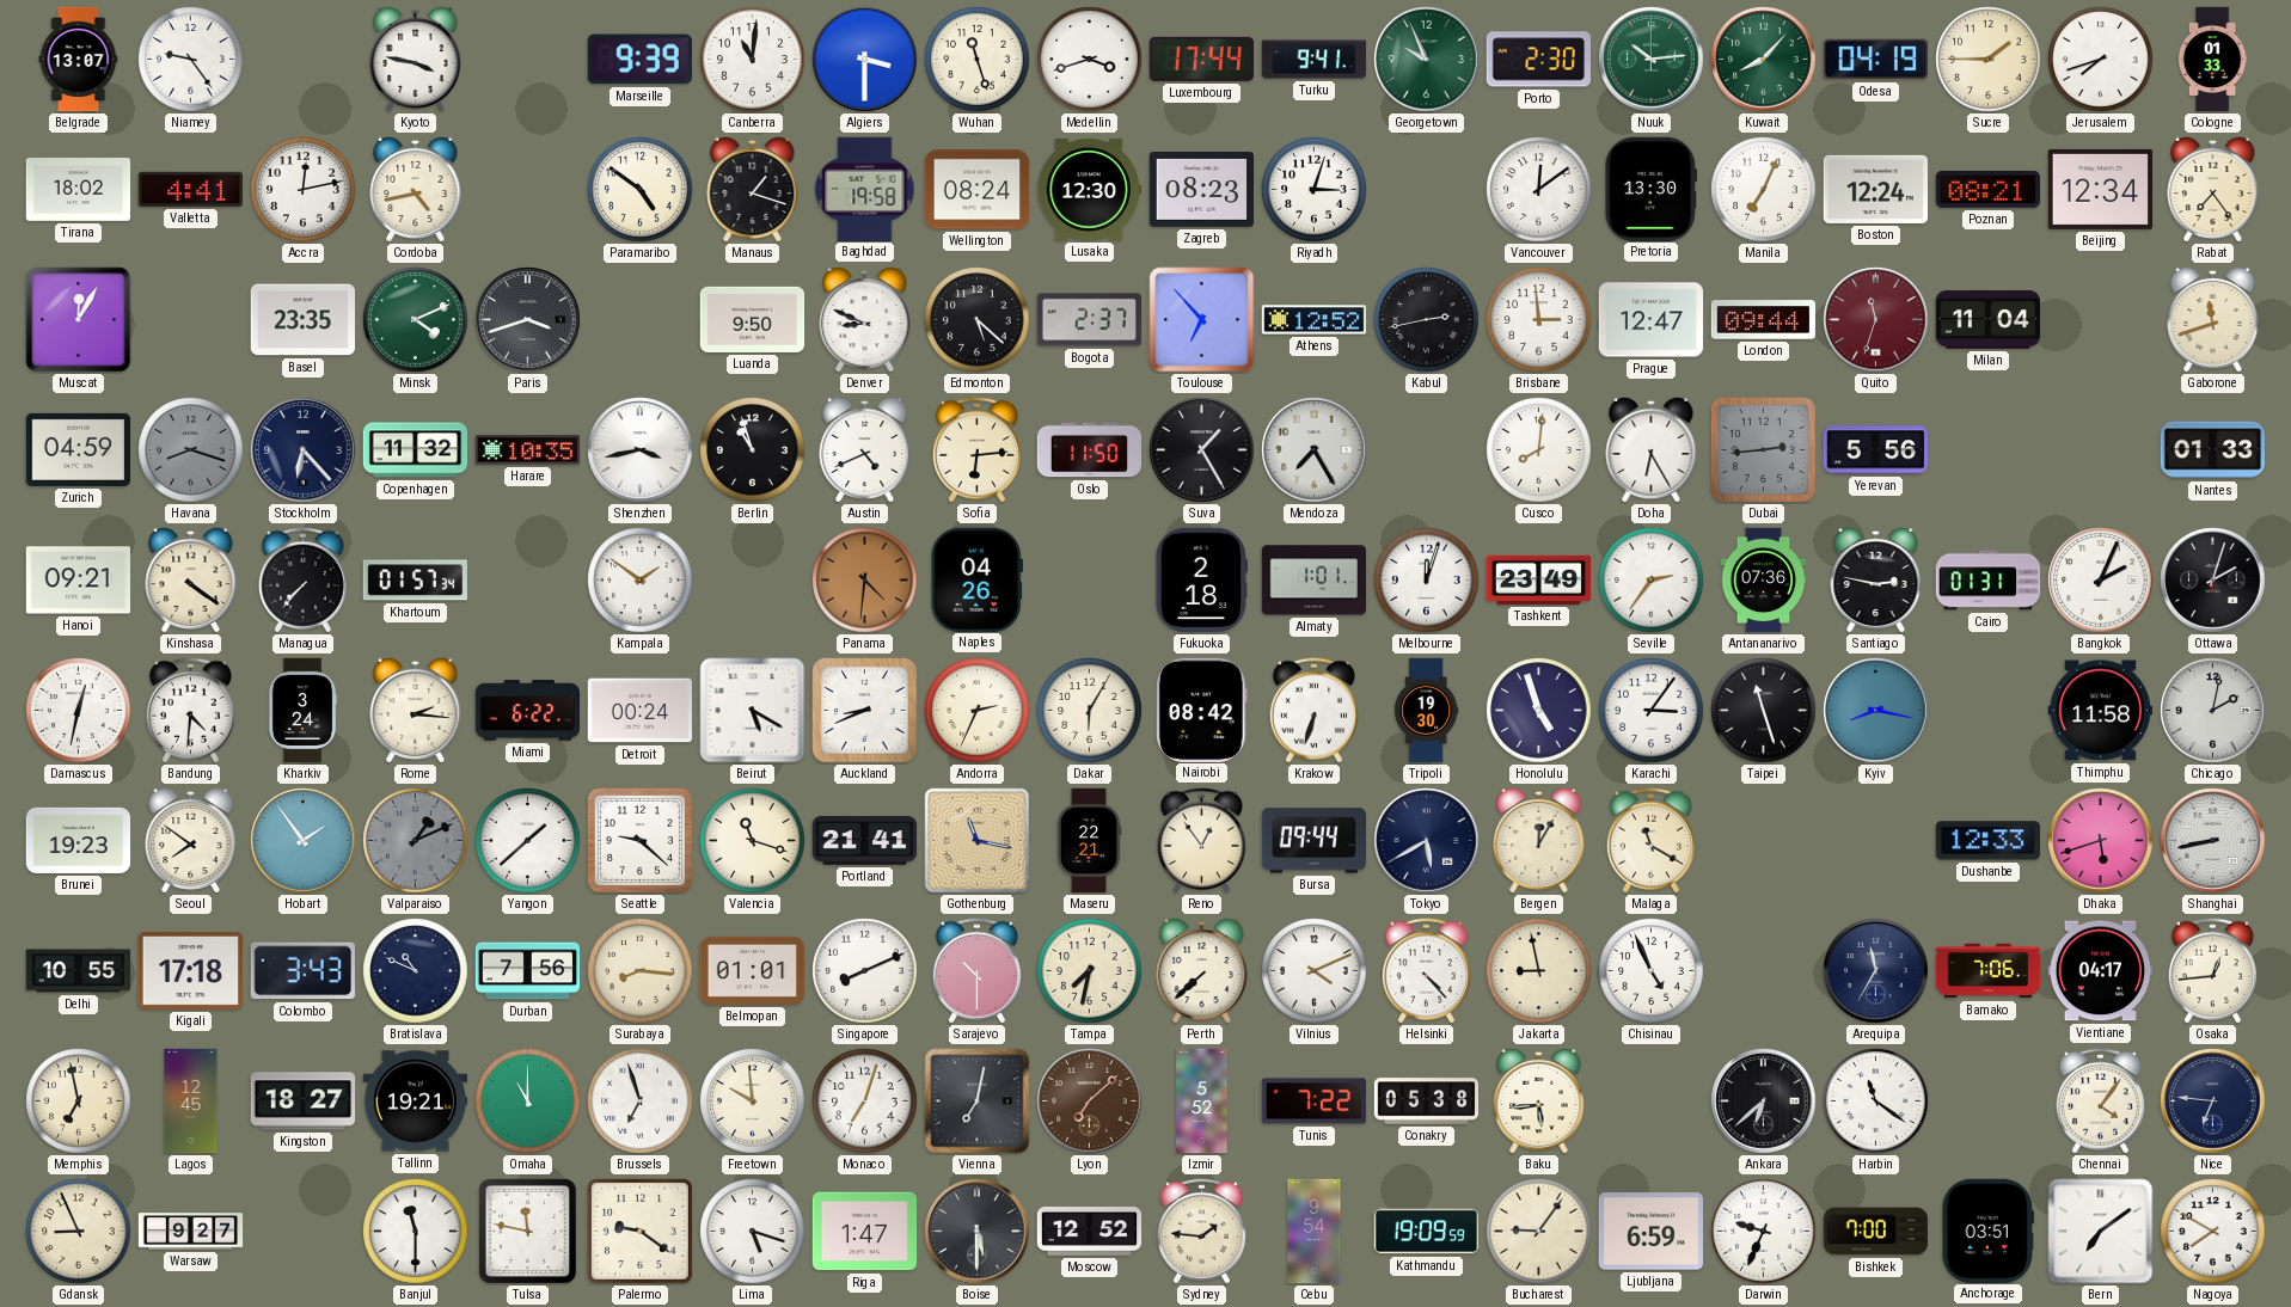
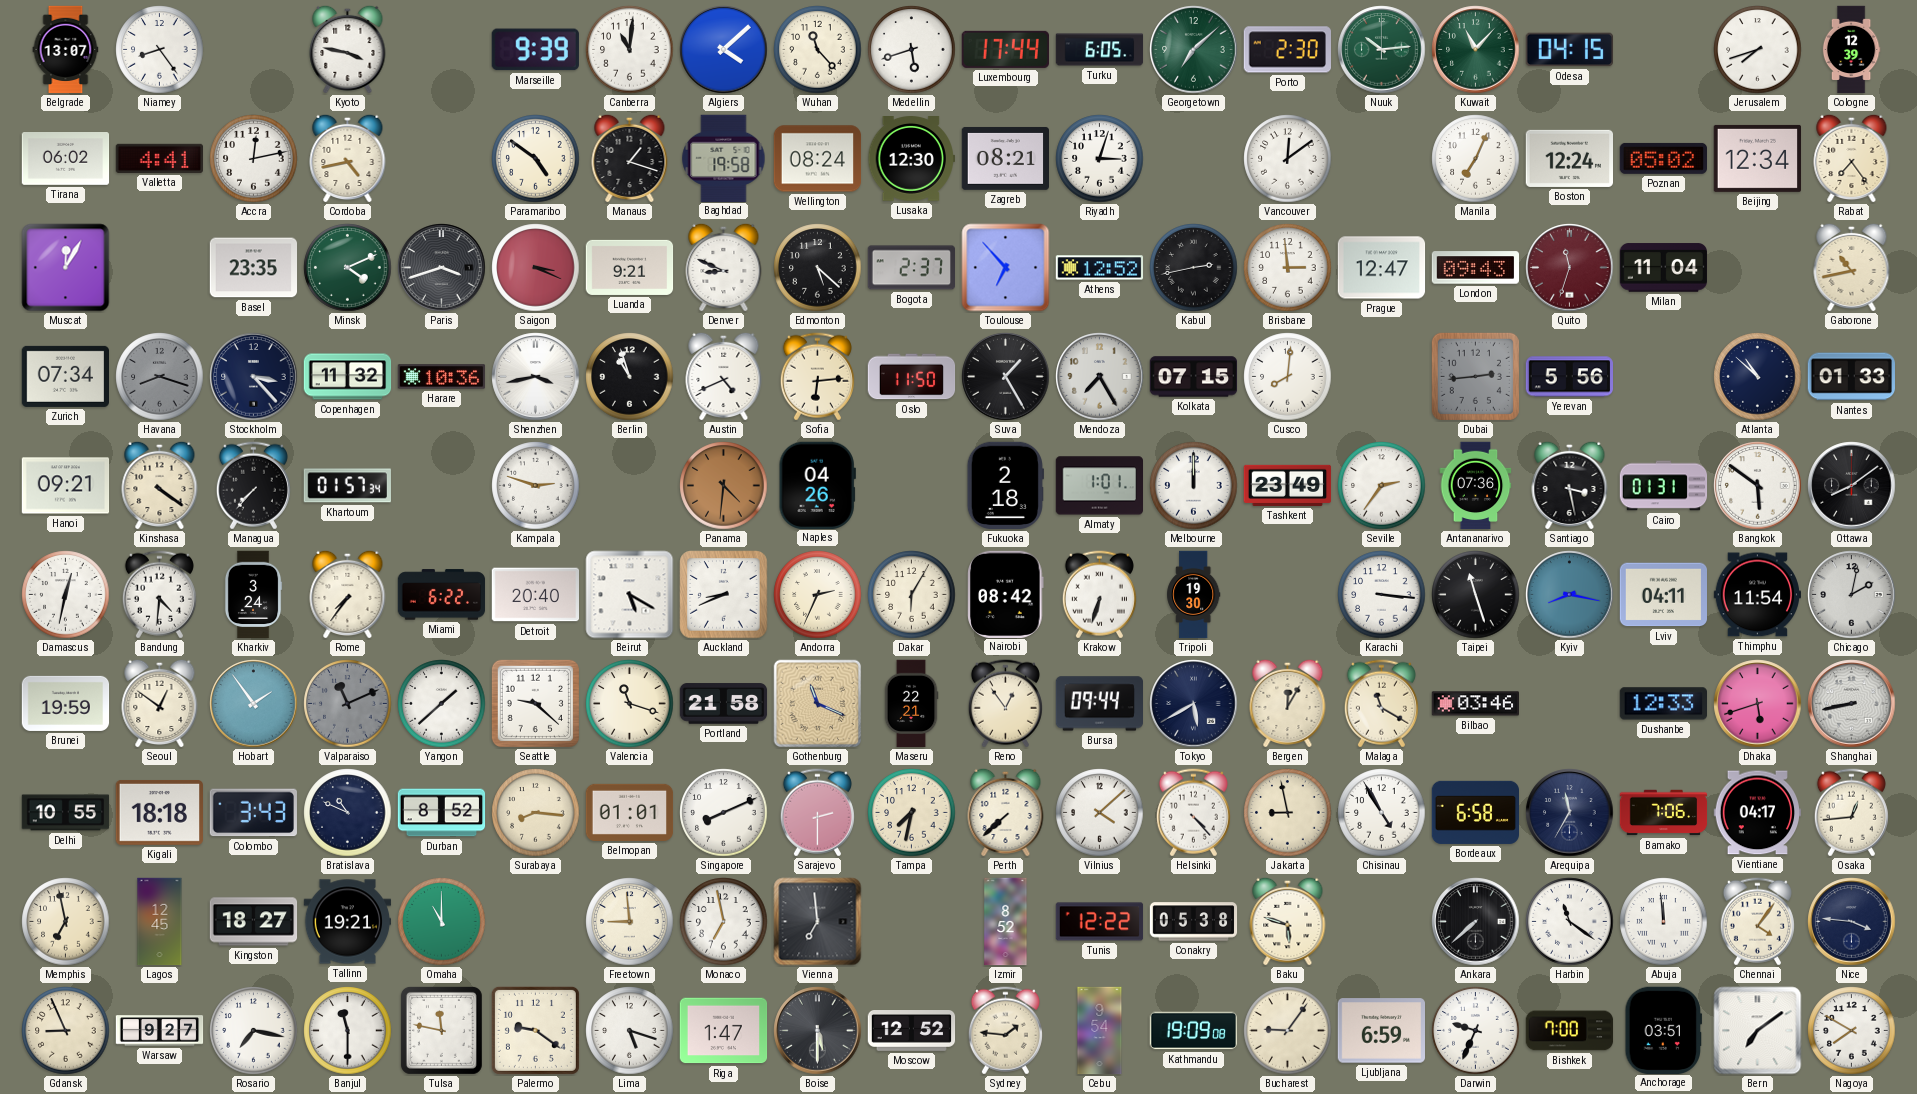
Niamey: 9:24 -> 8:24
Algiers: 3:30 -> 4:08
Wuhan: 11:27 -> 11:23
Medellin: 3:42 -> 5:42
Turku: 9:41 -> 6:05
Georgetown: 9:56 -> 7:08
Kuwait: 8:07 -> 11:07
Odesa: 04:19 -> 04:15
Sucre: 1:45 -> none
Cologne: 01:33 -> 12:39
Tirana: 18:02 -> 06:02
Zagreb: 08:23 -> 08:21
Pretoria: 13:30 -> none
Poznan: 08:21 -> 05:02
Saigon: none -> 3:19
Luanda: 9:50 -> 9:21
London: 09:44 -> 09:43
Gaborone: 11:42 -> 10:43
Zurich: 04:59 -> 07:34
Stockholm: 6:23 -> 3:23
Harare: 10:35 -> 10:36
Kolkata: none -> 07:15
Doha: 6:25 -> none
Atlanta: none -> 10:52
Kampala: 1:51 -> 2:48
Melbourne: 12:03 -> 12:00
Santiago: 2:47 -> 3:28
Bangkok: 2:04 -> 5:51
Ottawa: 2:03 -> 8:09
Rome: 2:16 -> 7:36
Detroit: 00:24 -> 20:40
Honolulu: 4:57 -> none
Karachi: 3:06 -> 3:16
Lviv: none -> 04:11
Thimphu: 11:58 -> 11:54
Brunei: 19:23 -> 19:59
Seoul: 7:51 -> 12:51
Valparaiso: 1:11 -> 11:11
Portland: 21:41 -> 21:58
Gothenburg: 11:17 -> 11:19
Bilbao: none -> 03:46
Kigali: 17:18 -> 18:18
Durban: 7:56 -> 8:52
Sarajevo: 10:30 -> 2:30
Vilnius: 4:11 -> 4:08
Chisinau: 4:56 -> 4:55
Bordeaux: none -> 6:58
Brussels: 6:57 -> none
Freetown: 9:59 -> 8:59
Monaco: 7:03 -> 6:58
Vienna: 7:02 -> 6:59
Lyon: 7:08 -> none
Izmir: 5:52 -> 8:52
Tunis: 7:22 -> 12:22
Baku: 5:44 -> 5:48
Ankara: 6:38 -> 7:38
Abuja: none -> 11:59
Nice: 6:46 -> 3:46
Rosario: none -> 7:17
Kathmandu: 19:09:59 -> 19:09:08
